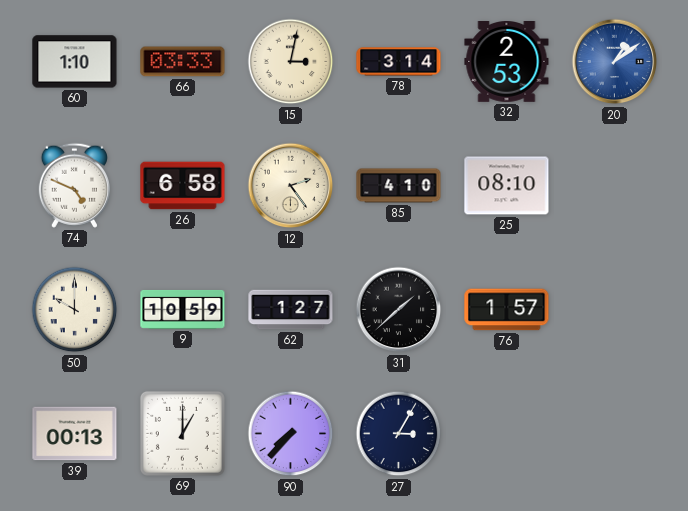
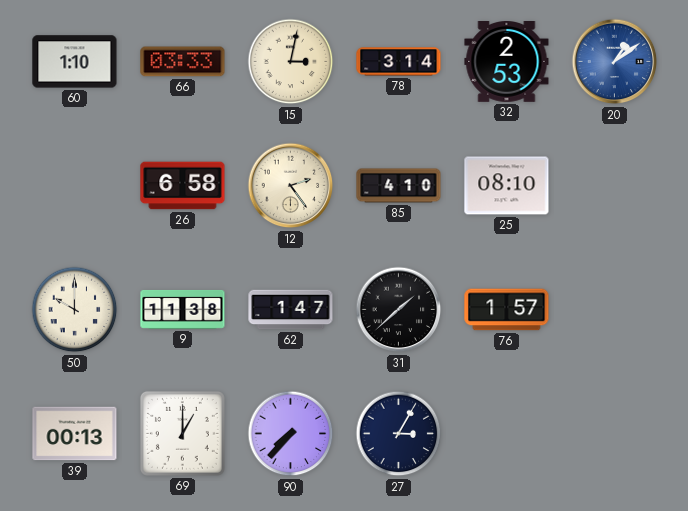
74: 4:49 -> none
9: 10:59 -> 11:38
62: 1:27 -> 1:47
